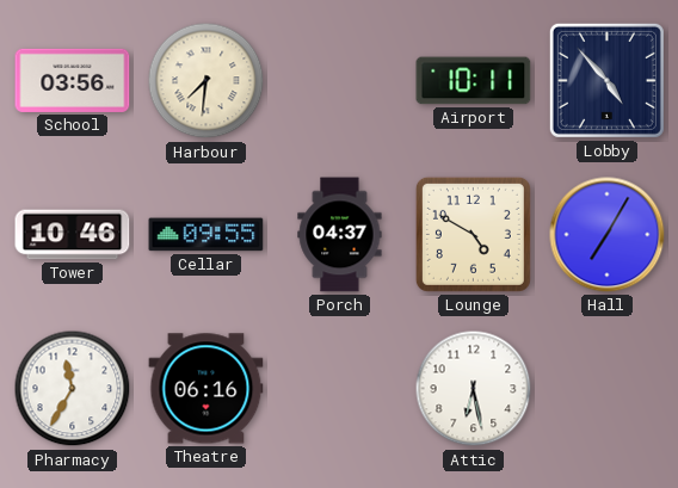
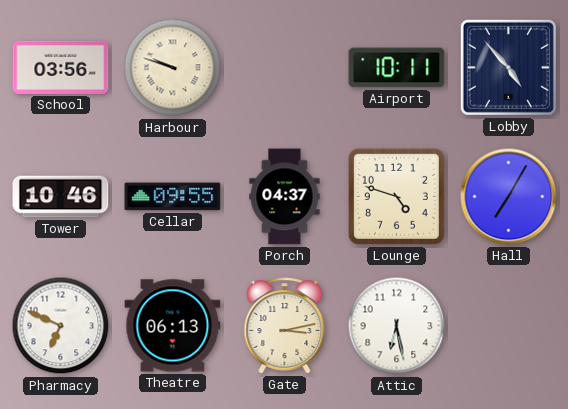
Harbour: 7:31 -> 9:48
Lounge: 4:50 -> 4:48
Pharmacy: 11:35 -> 6:49
Theatre: 06:16 -> 06:13
Gate: none -> 3:13
